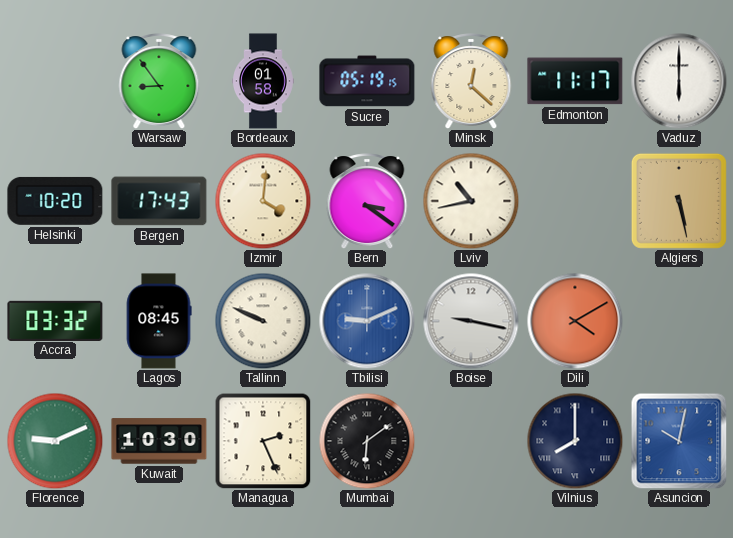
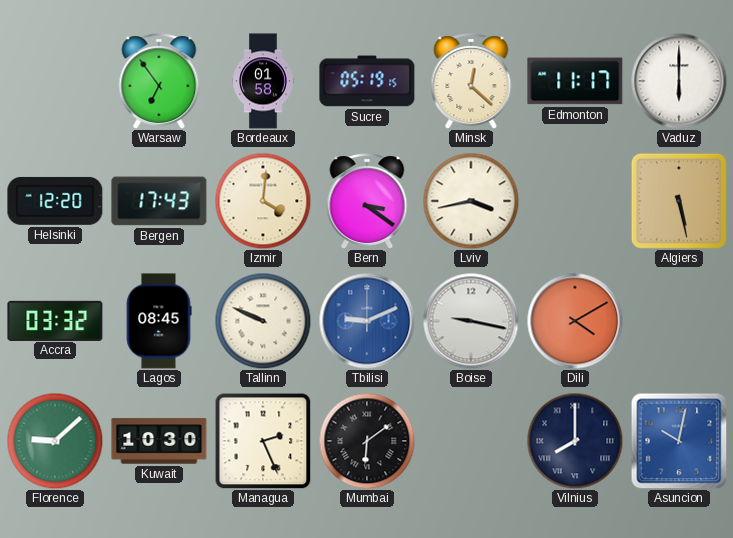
Warsaw: 8:54 -> 6:54
Helsinki: 10:20 -> 12:20
Lviv: 10:43 -> 3:43
Florence: 9:11 -> 9:08
